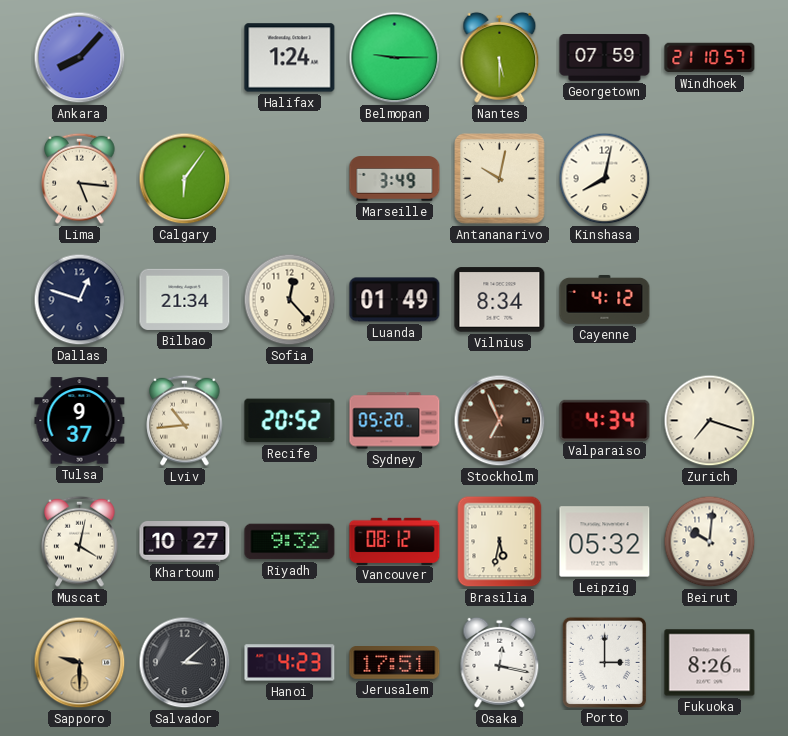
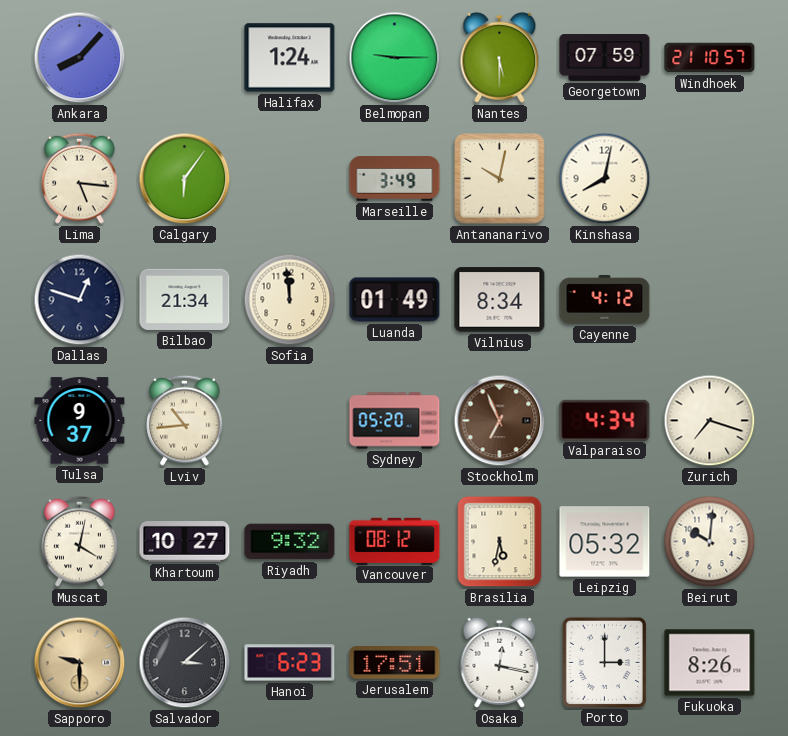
Sofia: 12:23 -> 11:59
Recife: 20:52 -> none
Hanoi: 4:23 -> 6:23
